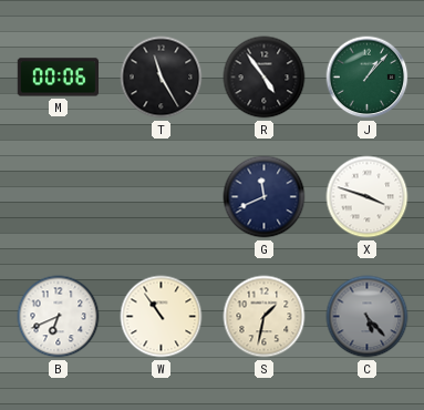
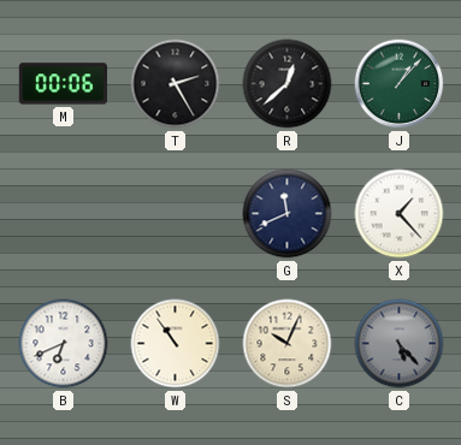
T: 11:25 -> 2:25
R: 4:54 -> 12:38
X: 3:48 -> 1:23
S: 1:32 -> 10:04
